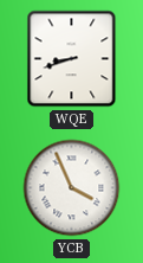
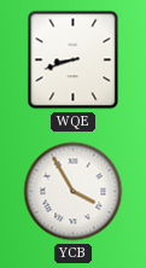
YCB: 3:56 -> 3:55
